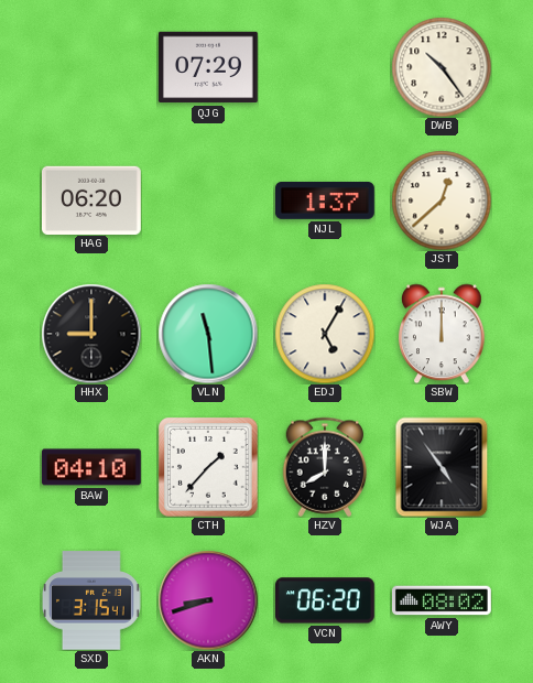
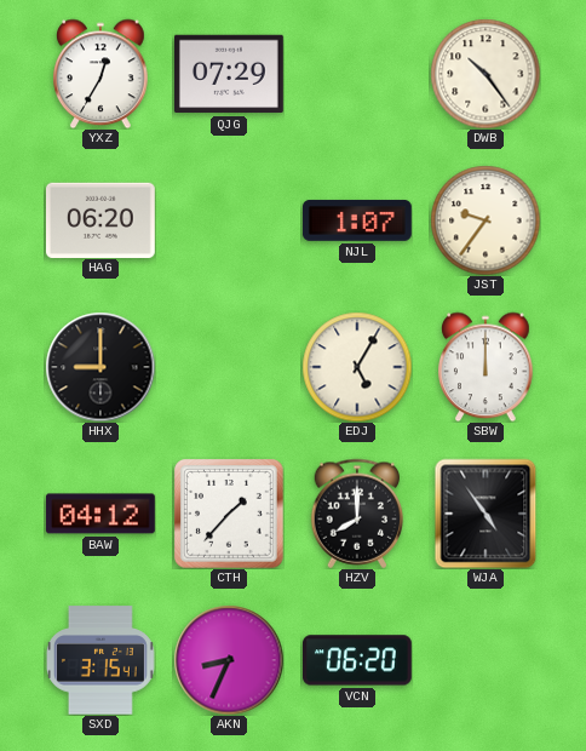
YXZ: none -> 12:35
NJL: 1:37 -> 1:07
JST: 12:38 -> 9:36
VLN: 11:29 -> none
BAW: 04:10 -> 04:12
AKN: 8:42 -> 8:34
AWY: 08:02 -> none
